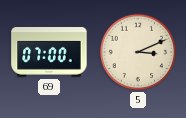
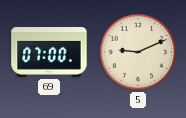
5: 3:11 -> 9:11
